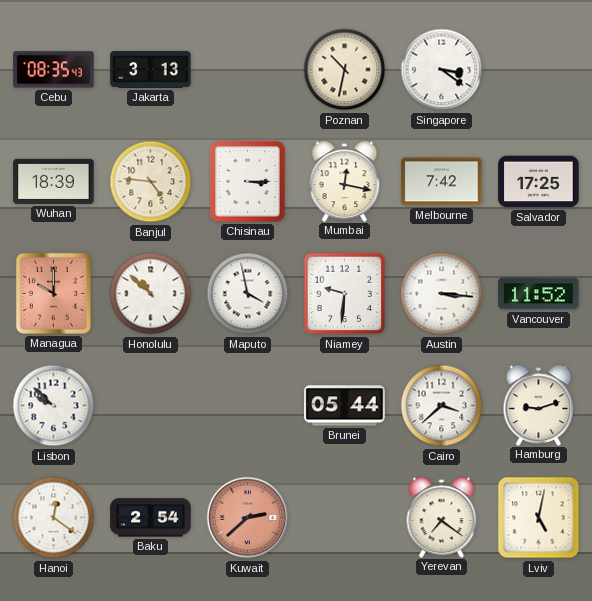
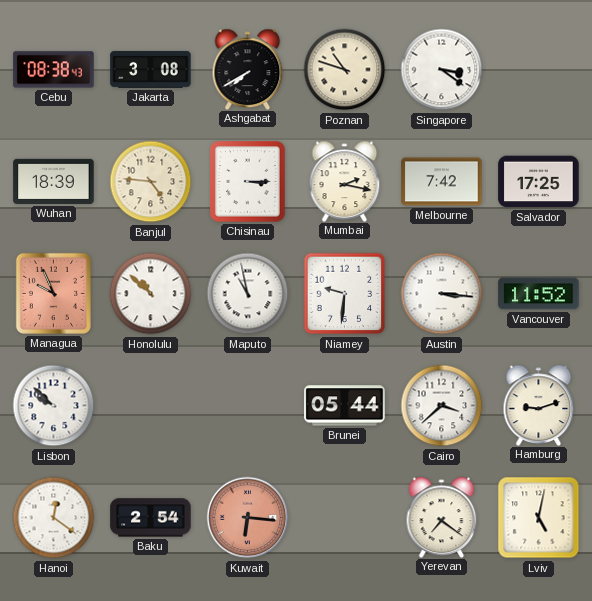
Cebu: 08:35 -> 08:38
Jakarta: 3:13 -> 3:08
Ashgabat: none -> 7:40
Poznan: 10:32 -> 10:48
Mumbai: 12:17 -> 2:17
Managua: 10:00 -> 9:56
Maputo: 3:58 -> 10:58
Kuwait: 2:38 -> 6:16
